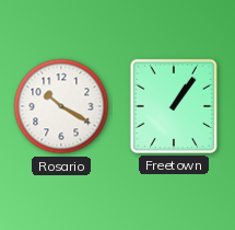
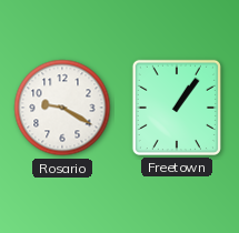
Rosario: 10:20 -> 9:20
